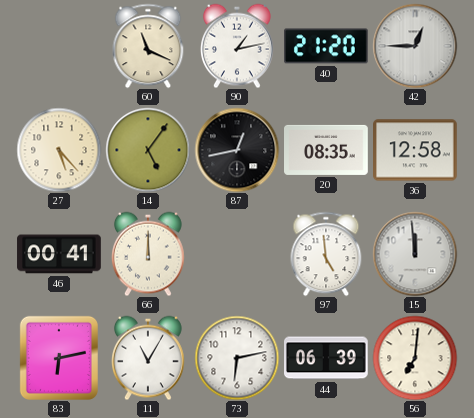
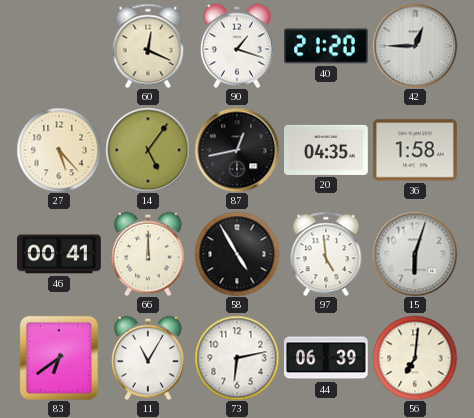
60: 11:19 -> 12:19
90: 1:13 -> 1:18
20: 08:35 -> 04:35
36: 12:58 -> 1:58
58: none -> 4:55
15: 11:59 -> 6:03
83: 6:13 -> 6:39
